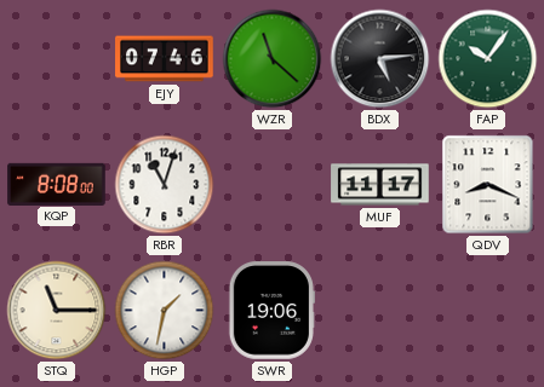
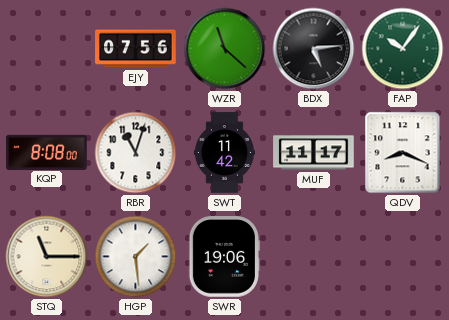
EJY: 07:46 -> 07:56
SWT: none -> 11:42
HGP: 1:32 -> 1:29
